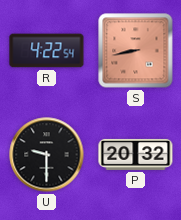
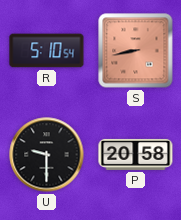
R: 4:22 -> 5:10
P: 20:32 -> 20:58
